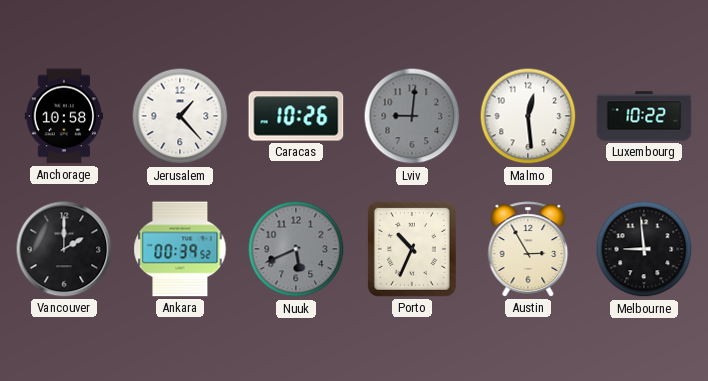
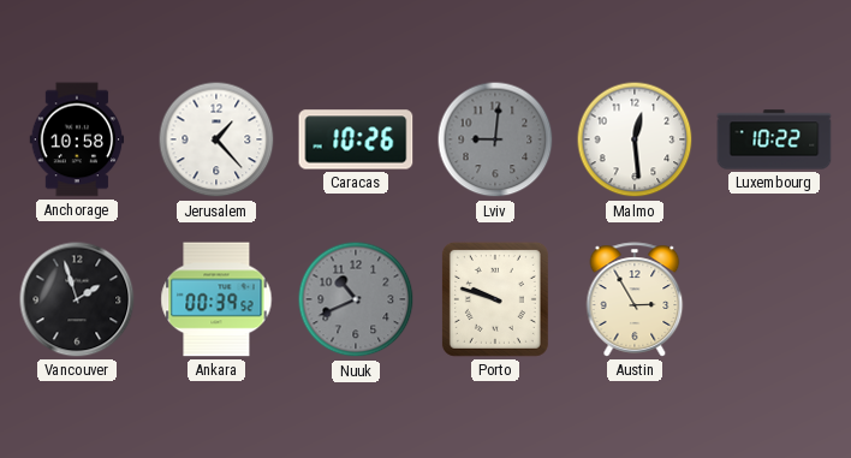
Vancouver: 2:00 -> 1:57
Nuuk: 5:41 -> 10:41
Porto: 10:34 -> 9:48
Melbourne: 8:59 -> none
